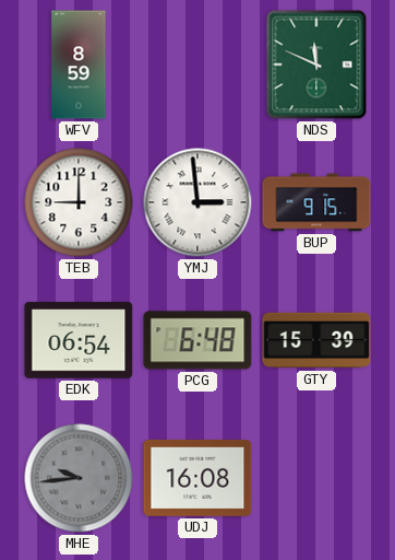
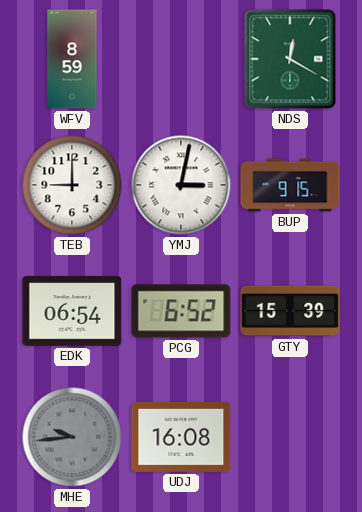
NDS: 11:49 -> 12:20
YMJ: 2:59 -> 3:02
PCG: 6:48 -> 6:52
